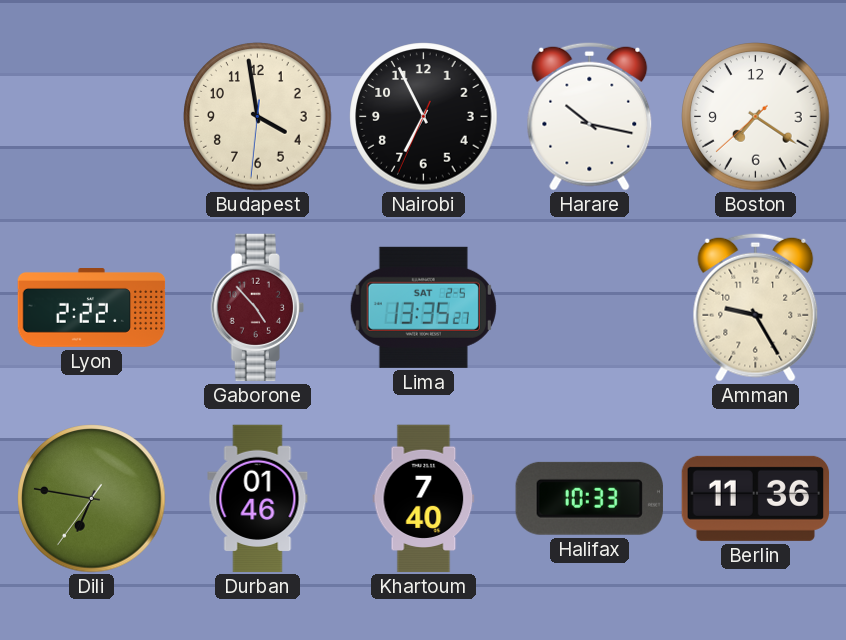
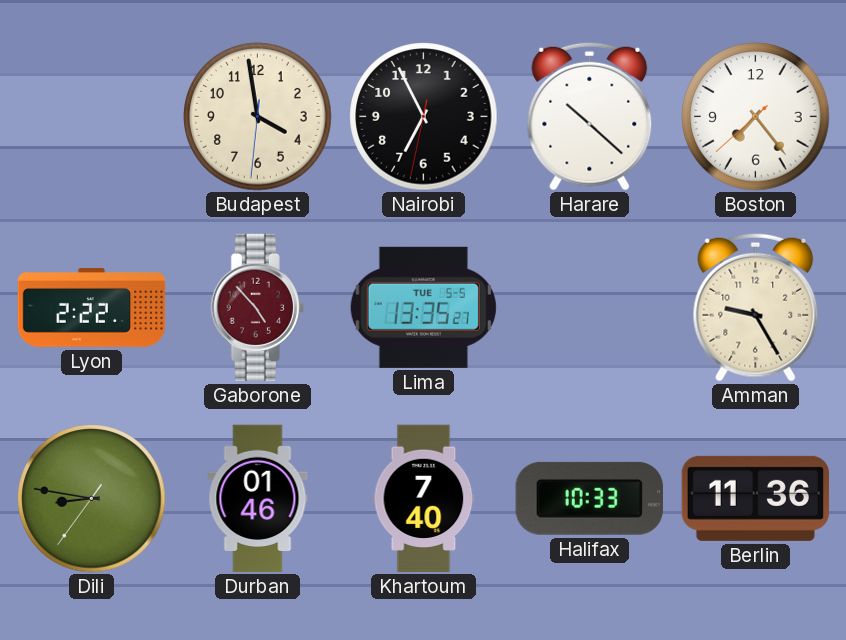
Nairobi: 6:55:34 -> 6:55:32
Harare: 10:17 -> 10:22
Boston: 7:20 -> 7:23
Lima date: SAT 2-5 -> TUE 5-5
Dili: 6:46 -> 8:46
